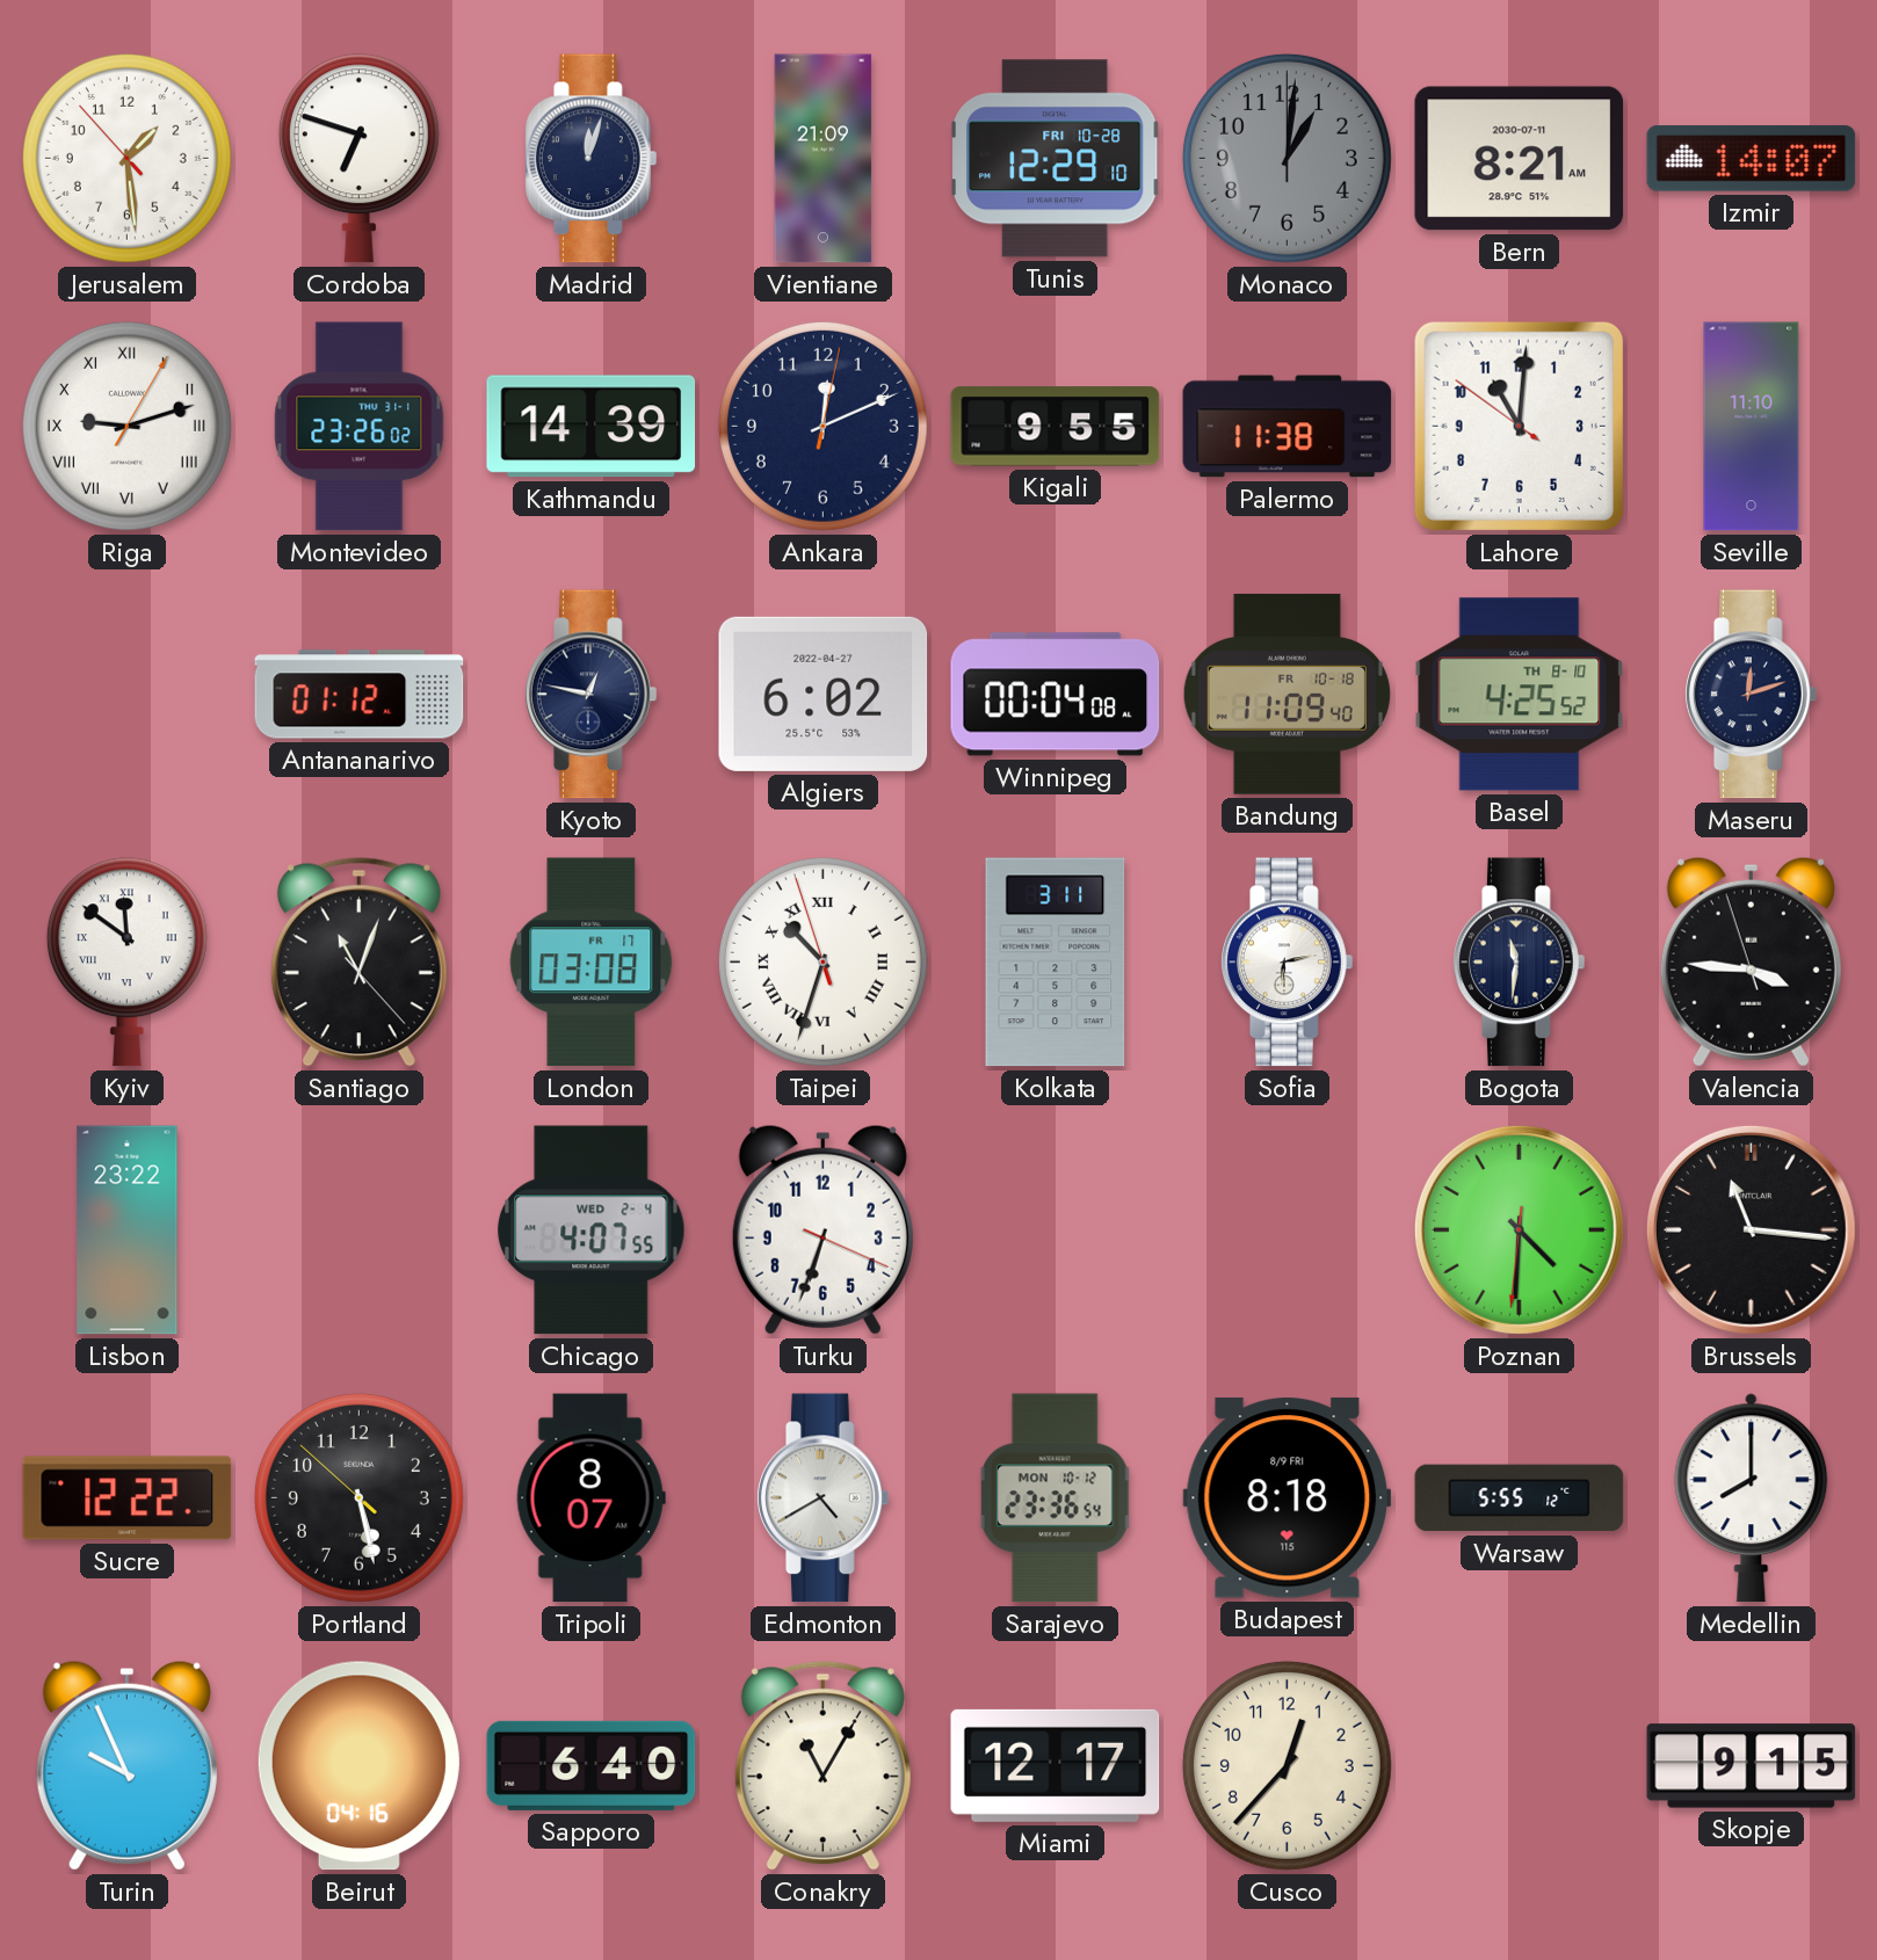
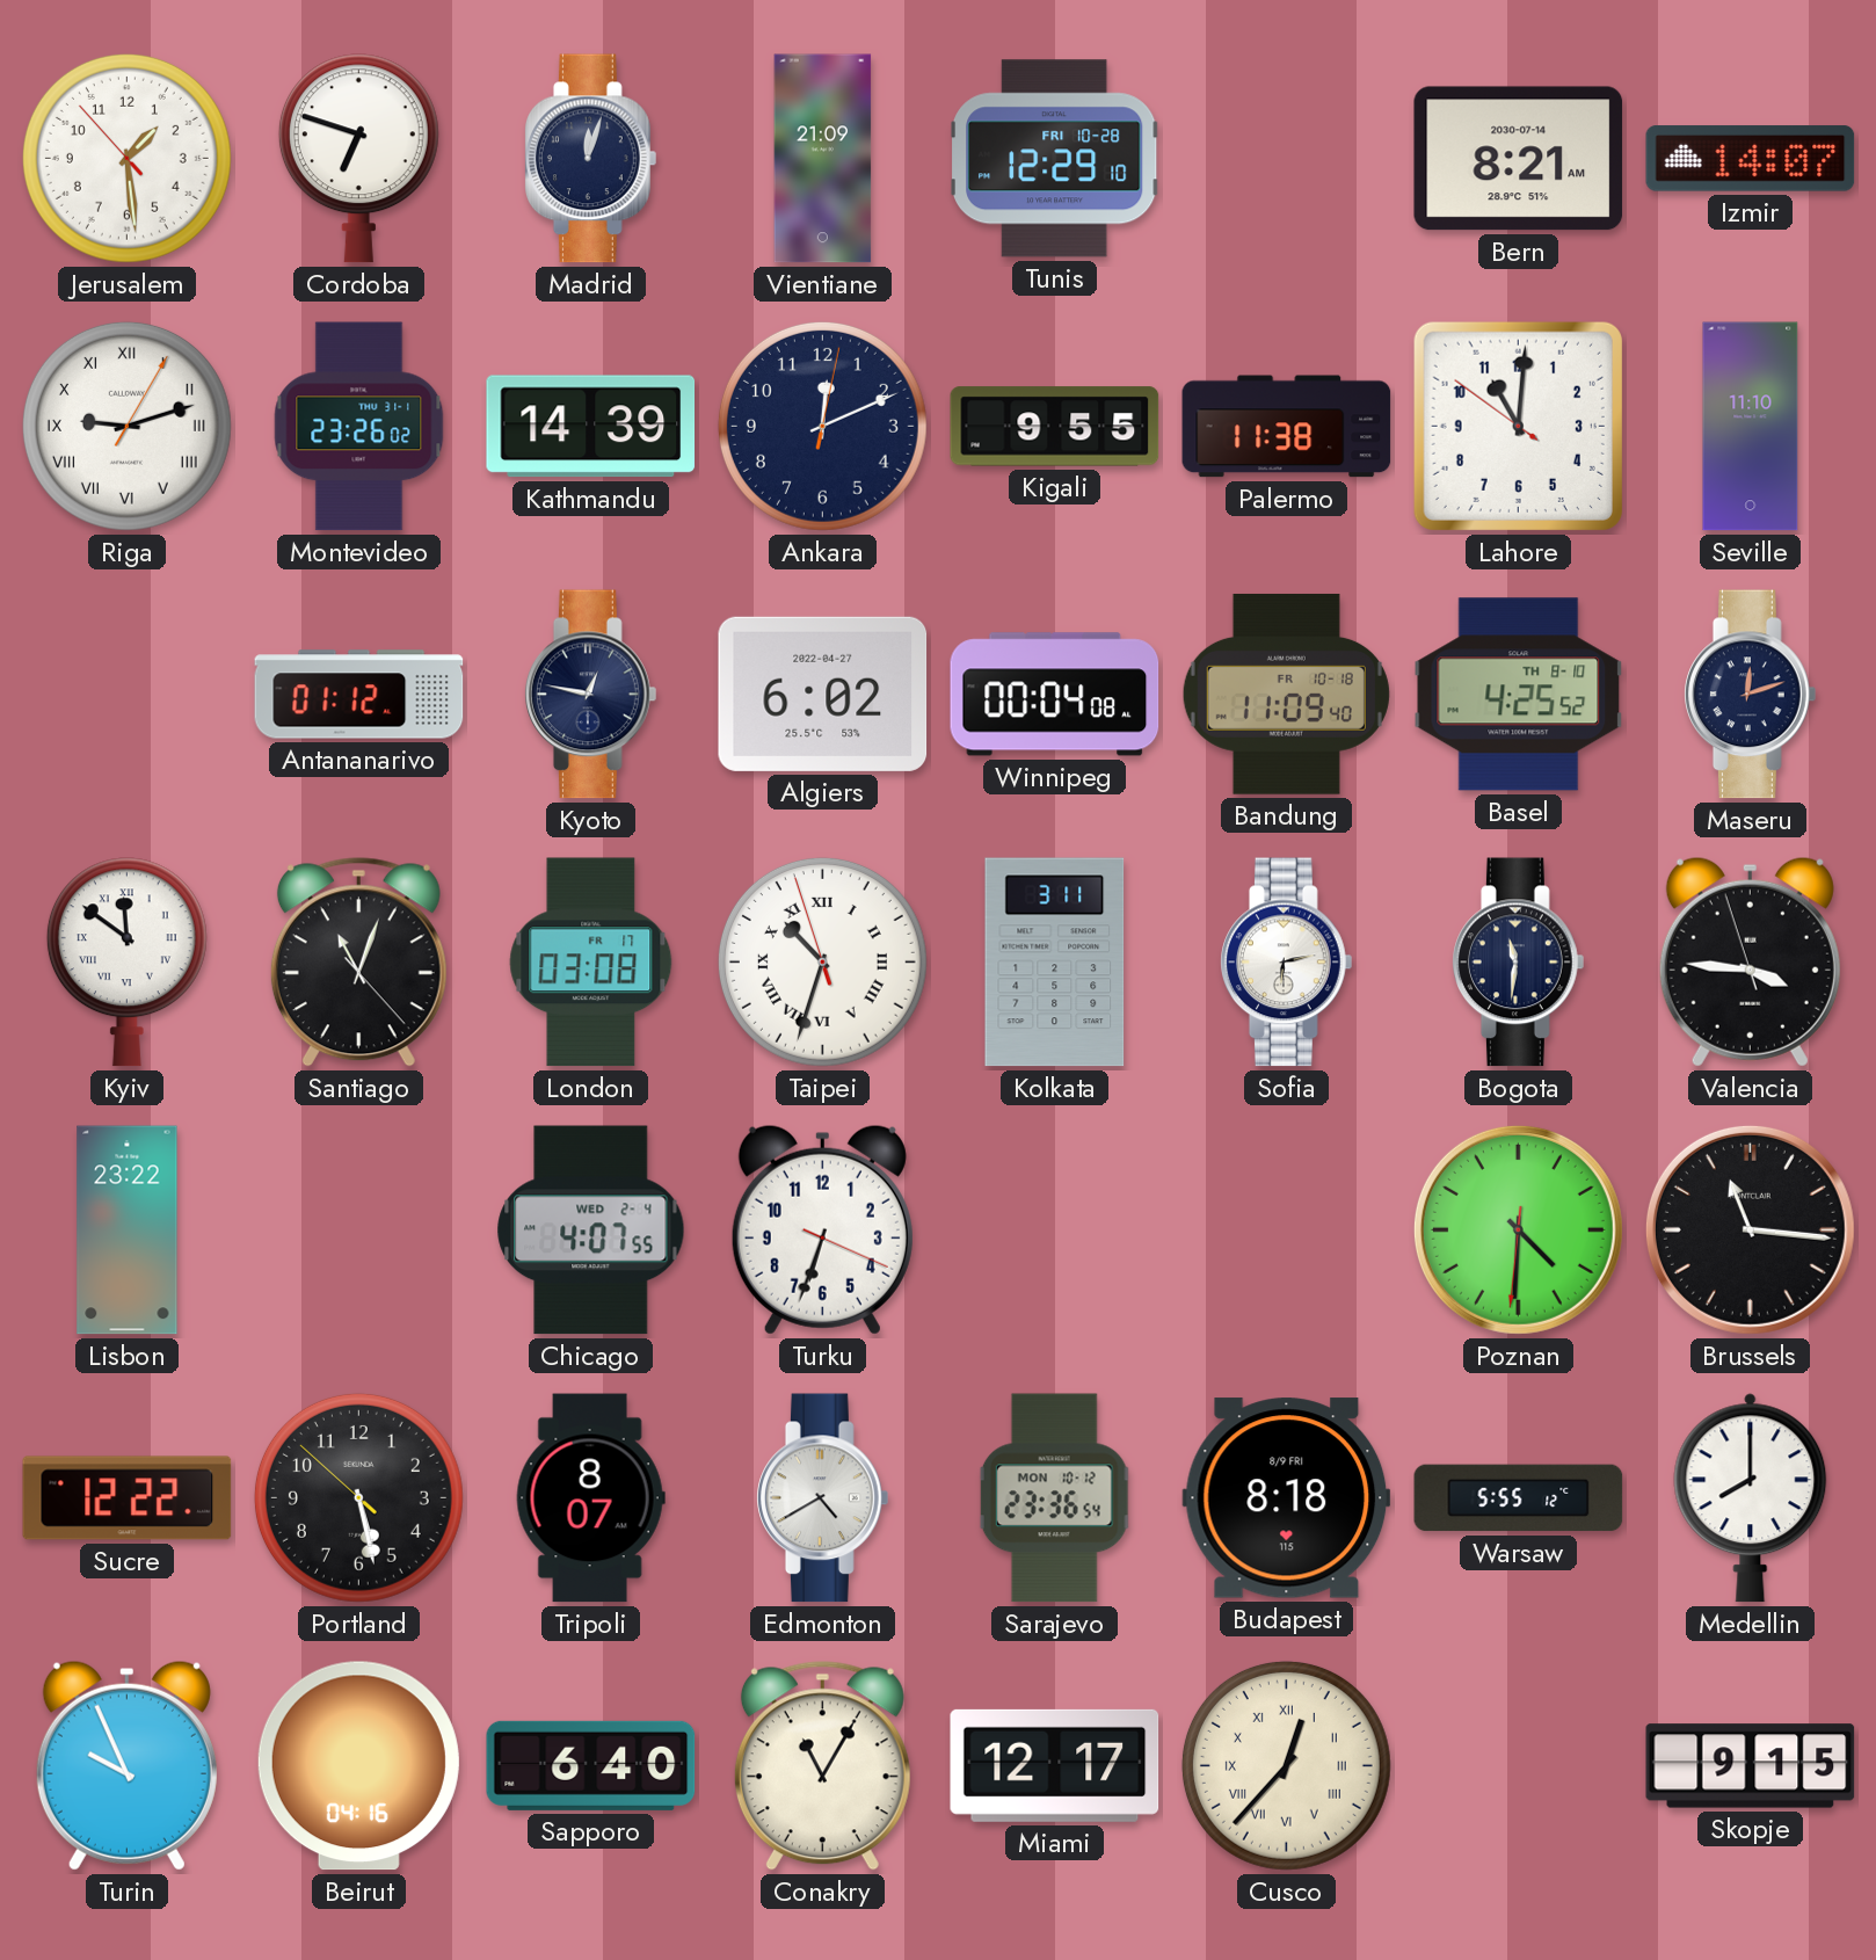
Monaco: 1:01 -> none
Bern date: 2030-07-11 -> 2030-07-14
Cusco numerals: Arabic -> Roman
